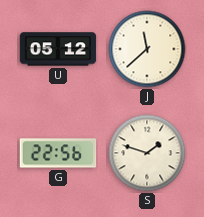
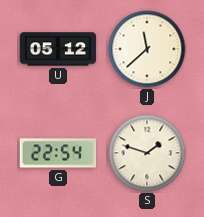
G: 22:56 -> 22:54
